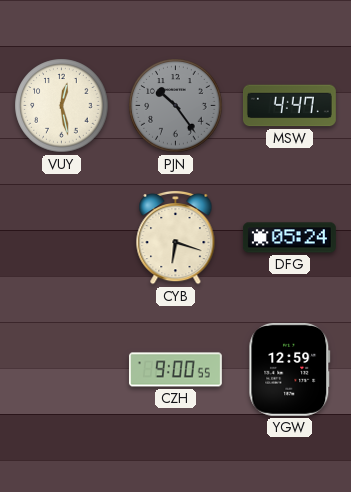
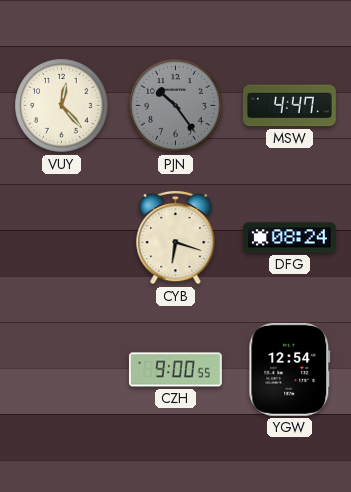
VUY: 12:28 -> 12:23
DFG: 05:24 -> 08:24
YGW: 12:59 -> 12:54
